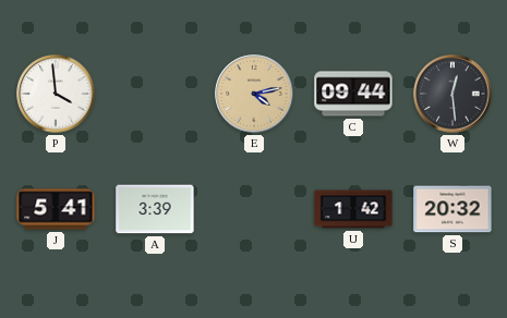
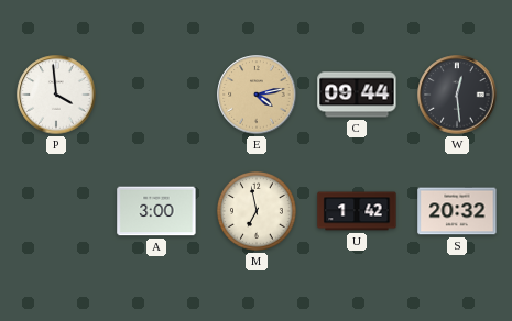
J: 5:41 -> none
A: 3:39 -> 3:00
M: none -> 6:58
